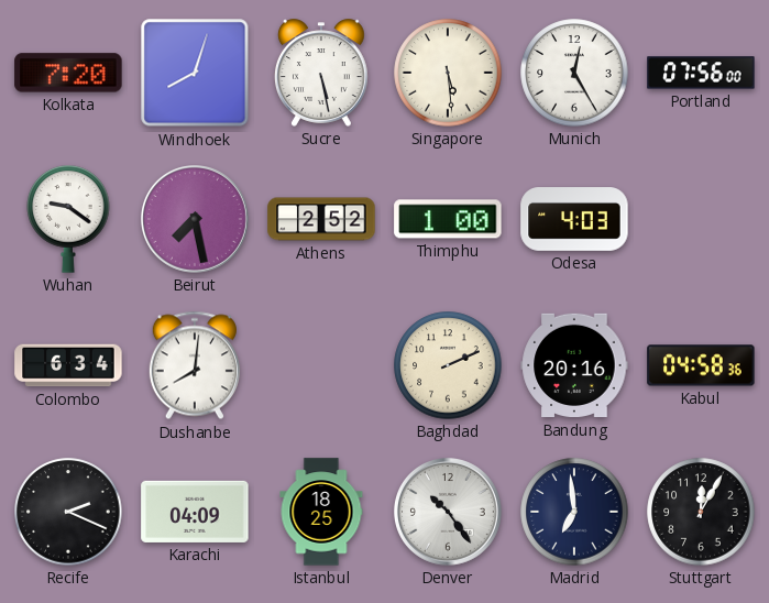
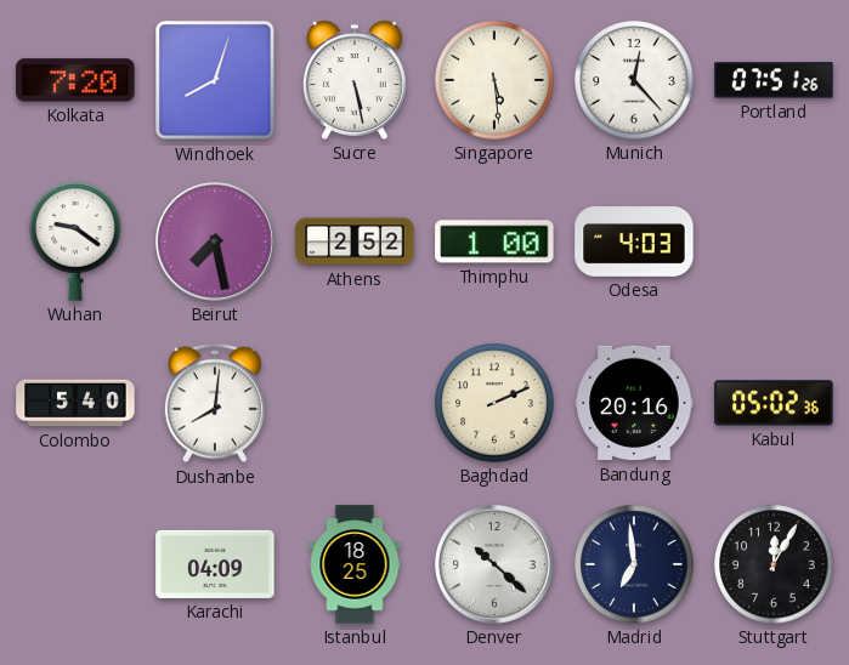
Munich: 12:25 -> 12:23
Portland: 07:56 -> 07:51
Colombo: 6:34 -> 5:40
Kabul: 04:58 -> 05:02
Recife: 2:19 -> none
Denver: 10:24 -> 10:22
